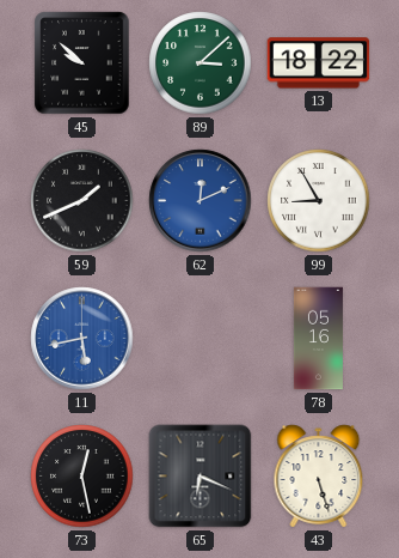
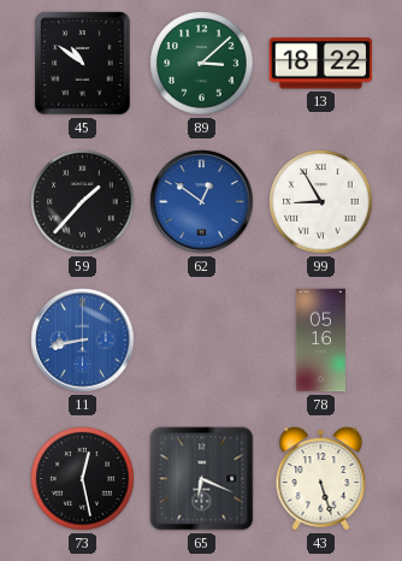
45: 9:52 -> 10:51
59: 1:41 -> 1:37
62: 12:11 -> 12:51
11: 5:43 -> 8:43
